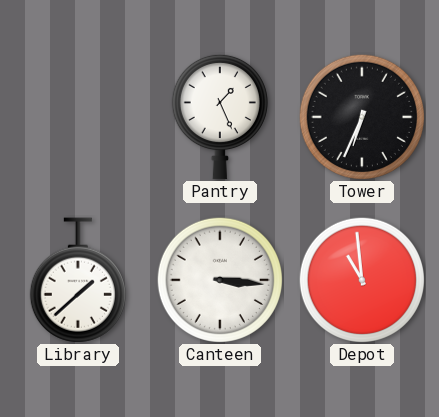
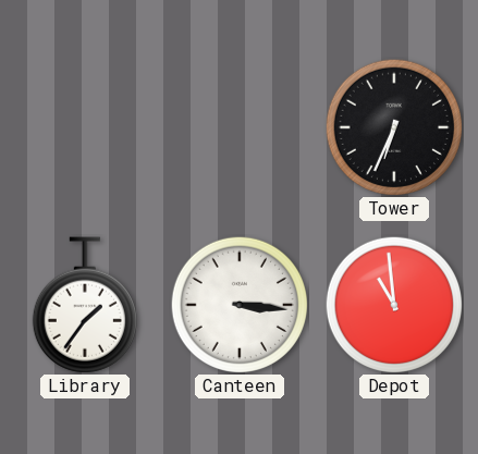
Pantry: 1:26 -> none
Library: 1:38 -> 1:36
